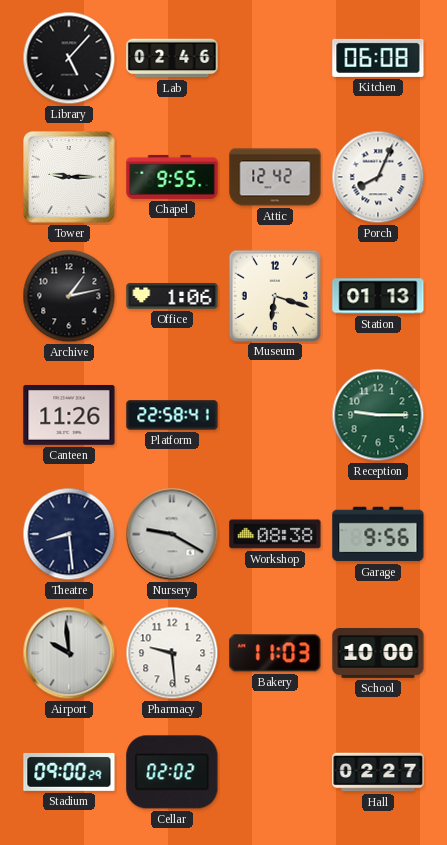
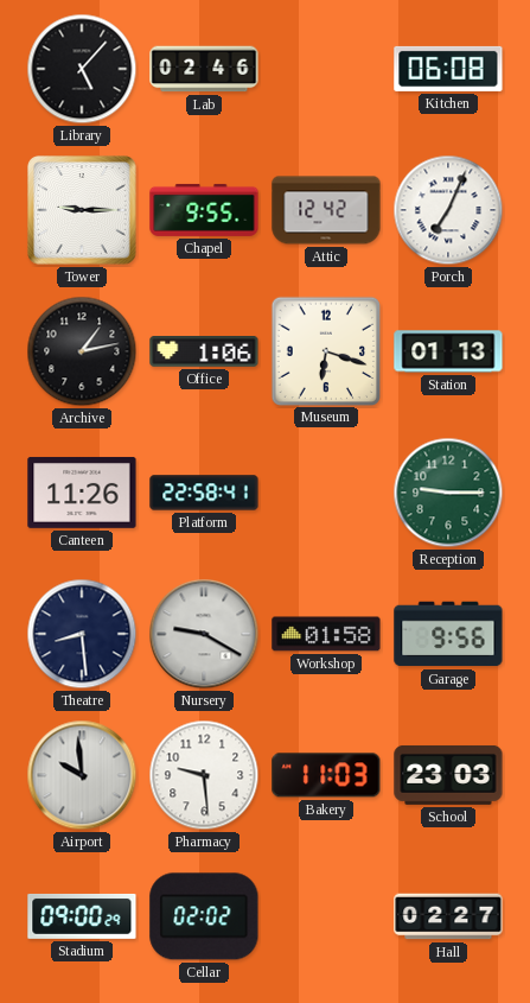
Porch: 8:04 -> 7:04
Workshop: 08:38 -> 01:58
School: 10:00 -> 23:03
